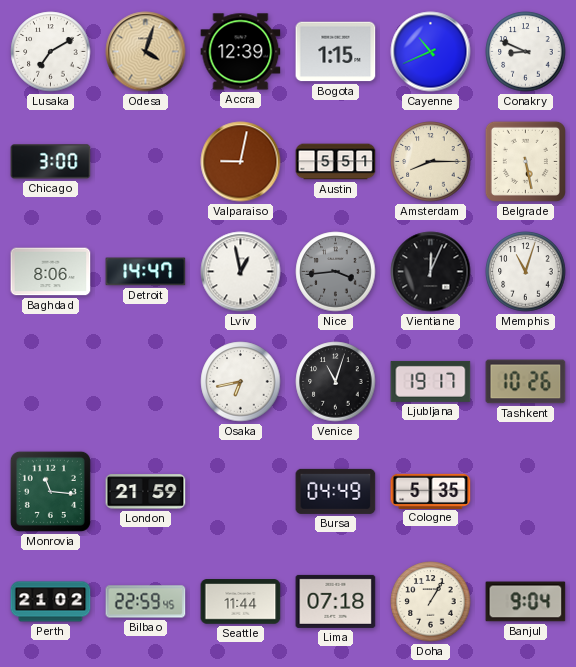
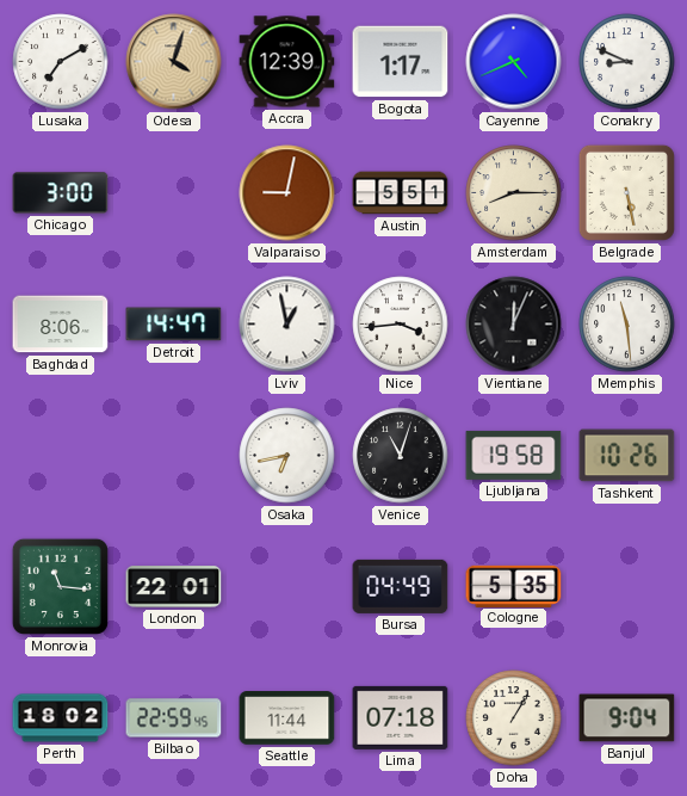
Bogota: 1:15 -> 1:17
Cayenne: 10:41 -> 4:41
Nice dial: grey -> white
Memphis: 11:03 -> 11:29
Ljubljana: 19:17 -> 19:58
London: 21:59 -> 22:01
Perth: 21:02 -> 18:02
